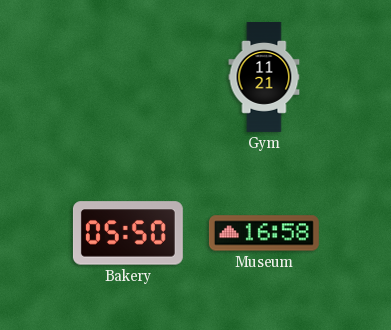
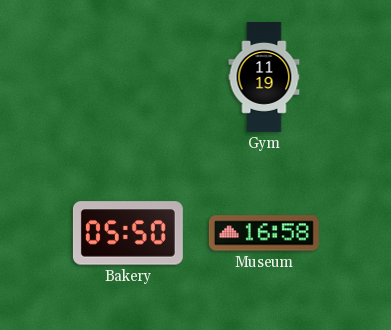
Gym: 11:21 -> 11:19
